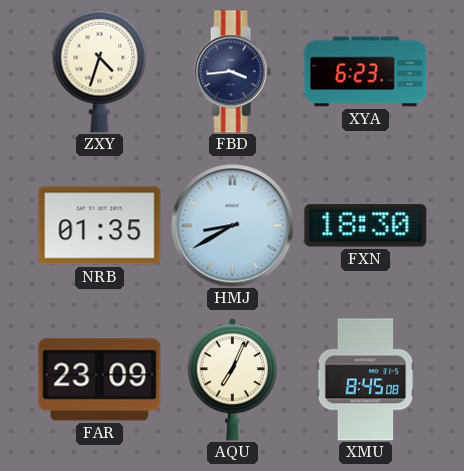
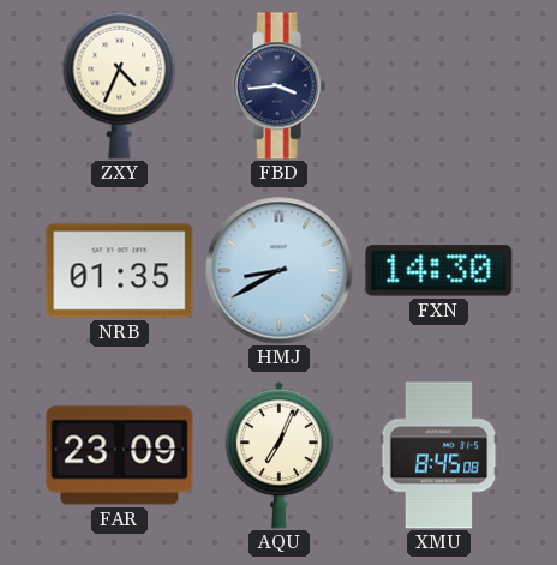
ZXY: 4:33 -> 4:34
XYA: 6:23 -> none
FXN: 18:30 -> 14:30
